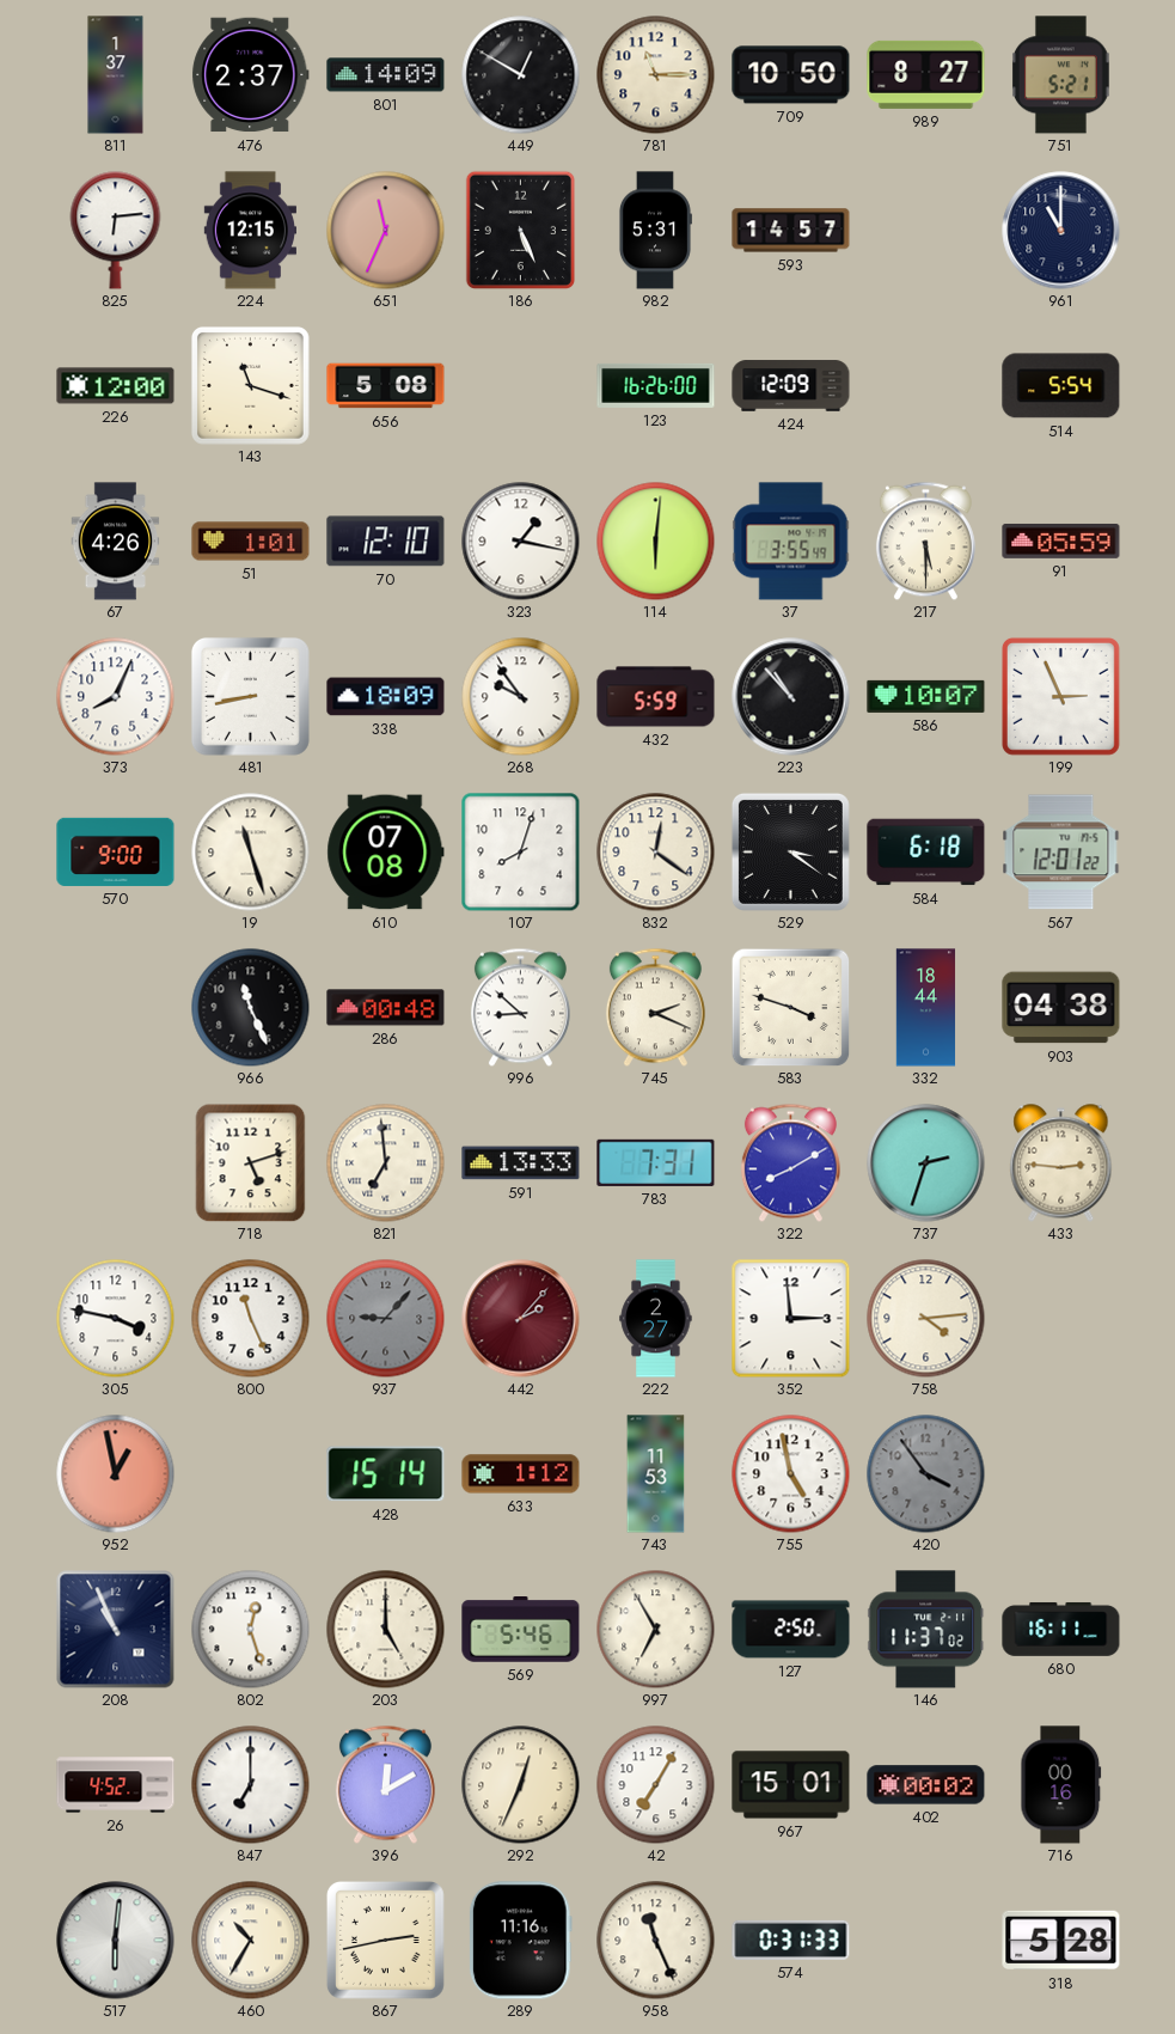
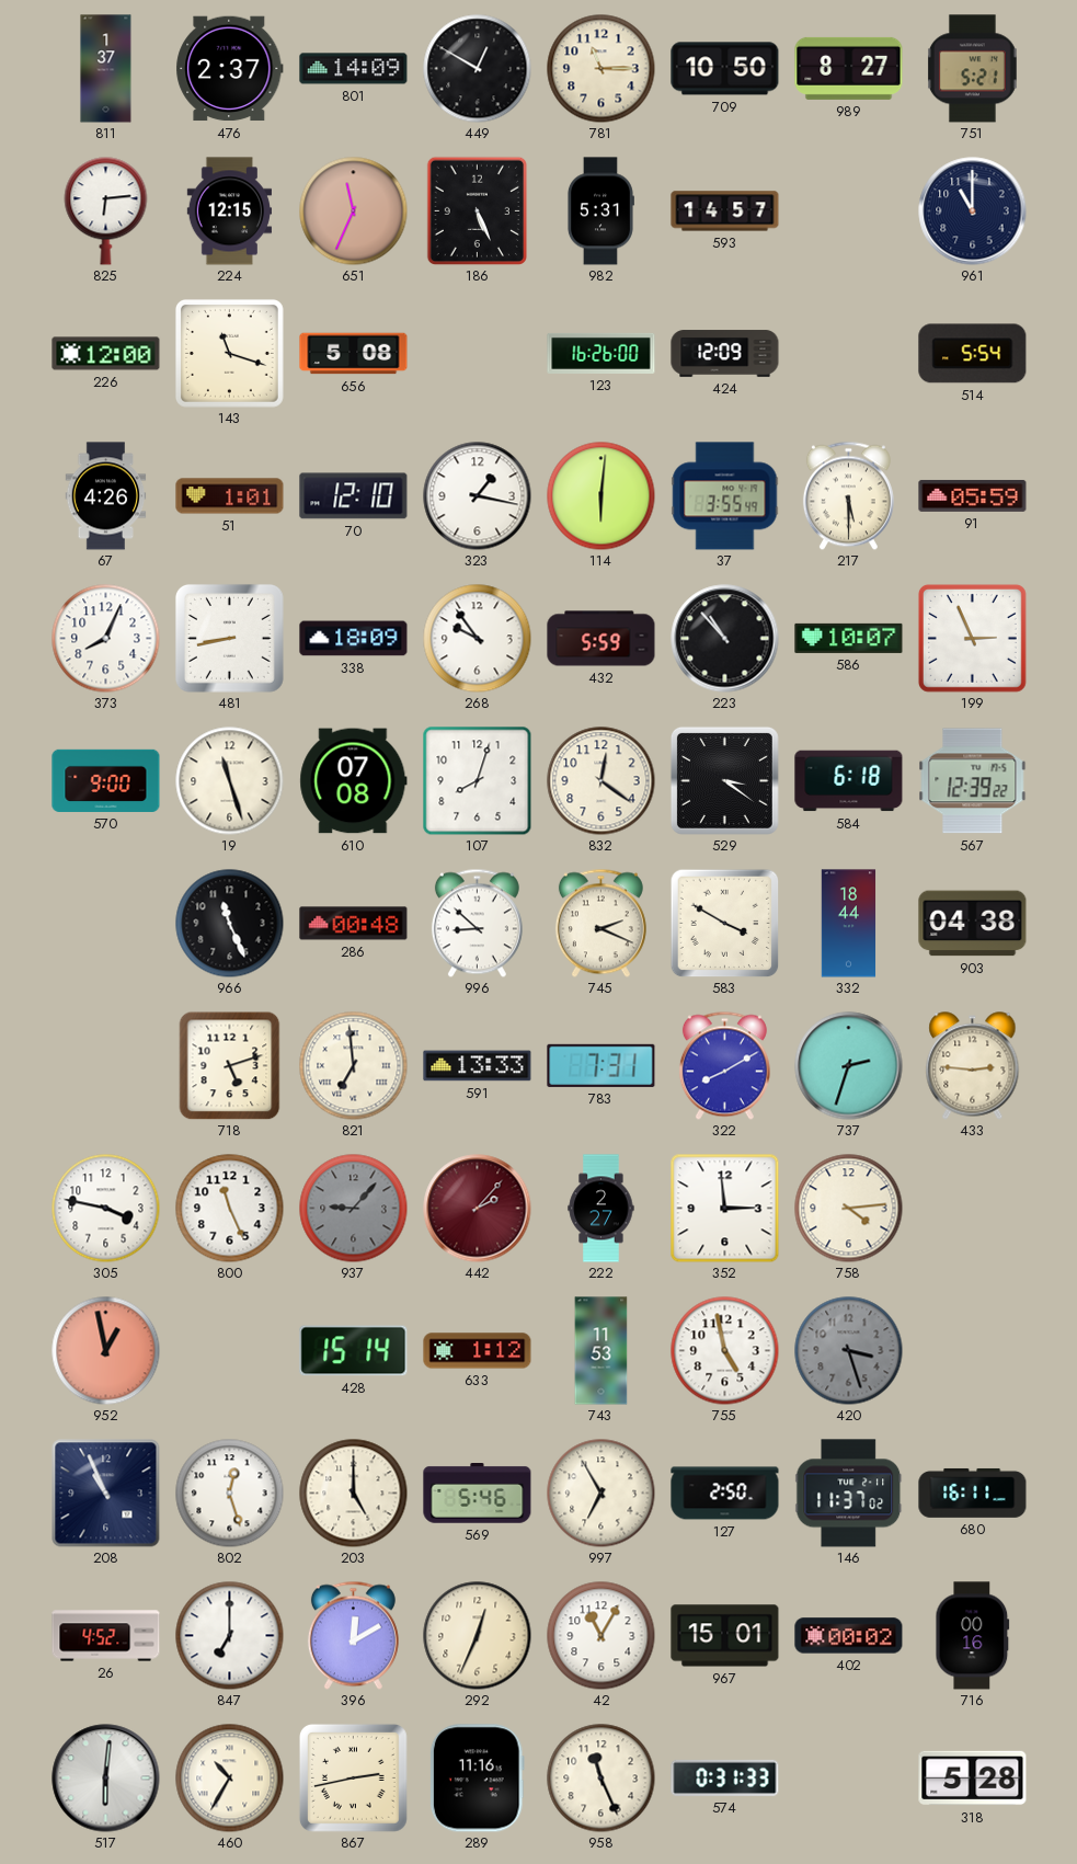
567: 12:01 -> 12:39
583: 3:48 -> 3:50
420: 3:54 -> 3:27
42: 7:05 -> 11:05
